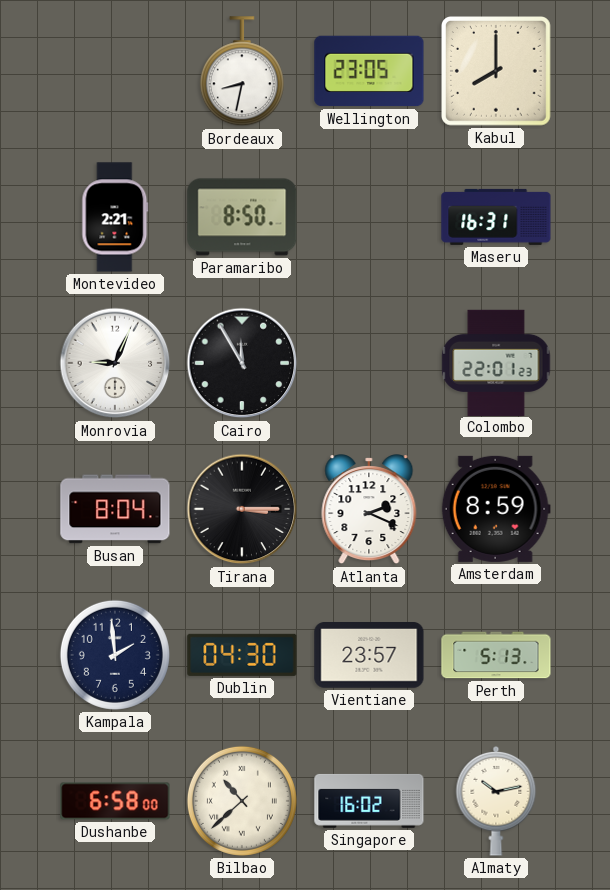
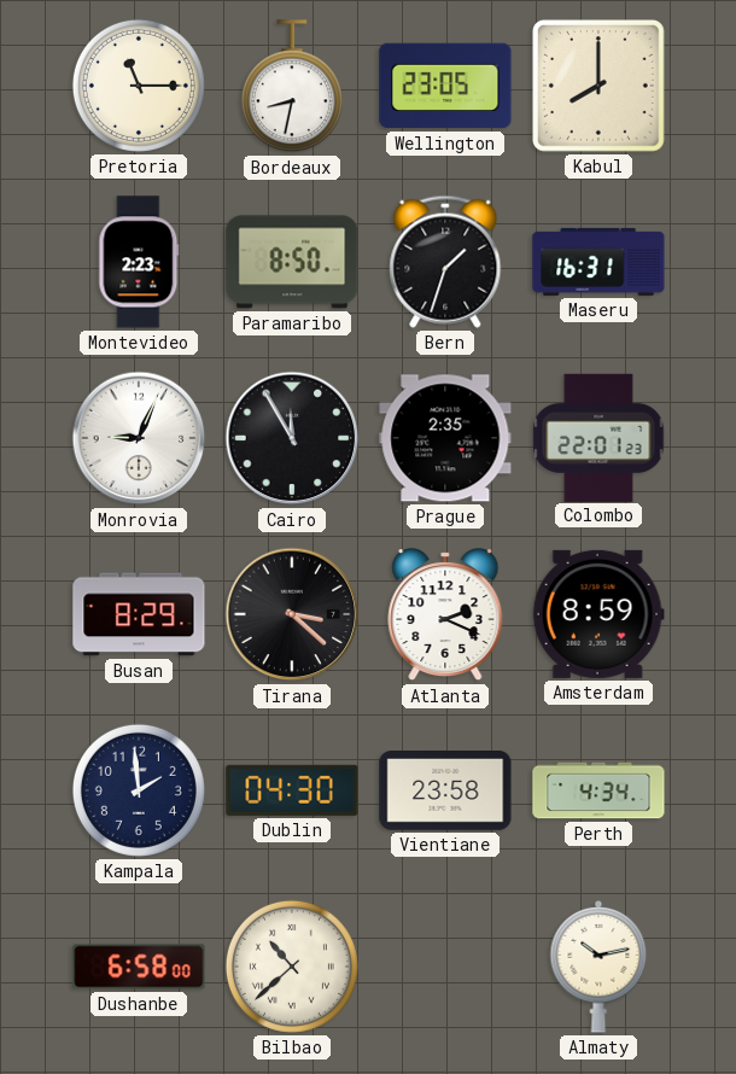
Pretoria: none -> 11:15
Montevideo: 2:21 -> 2:23
Bern: none -> 1:33
Prague: none -> 2:35
Busan: 8:04 -> 8:29
Tirana: 3:15 -> 3:22
Vientiane: 23:57 -> 23:58
Perth: 5:13 -> 4:34
Singapore: 16:02 -> none
